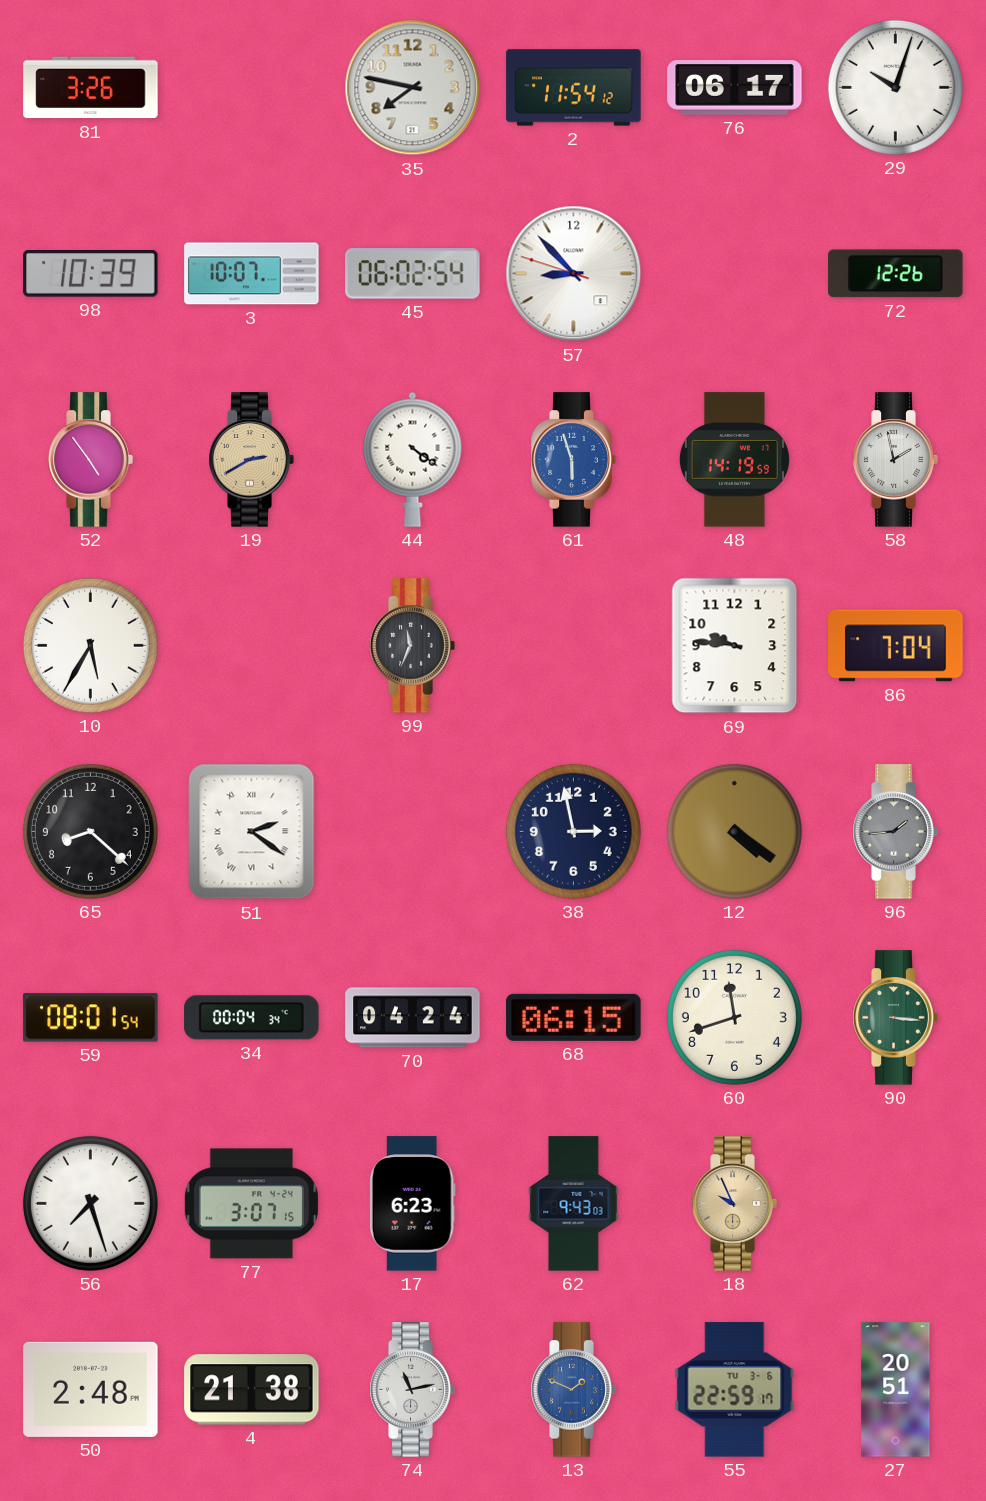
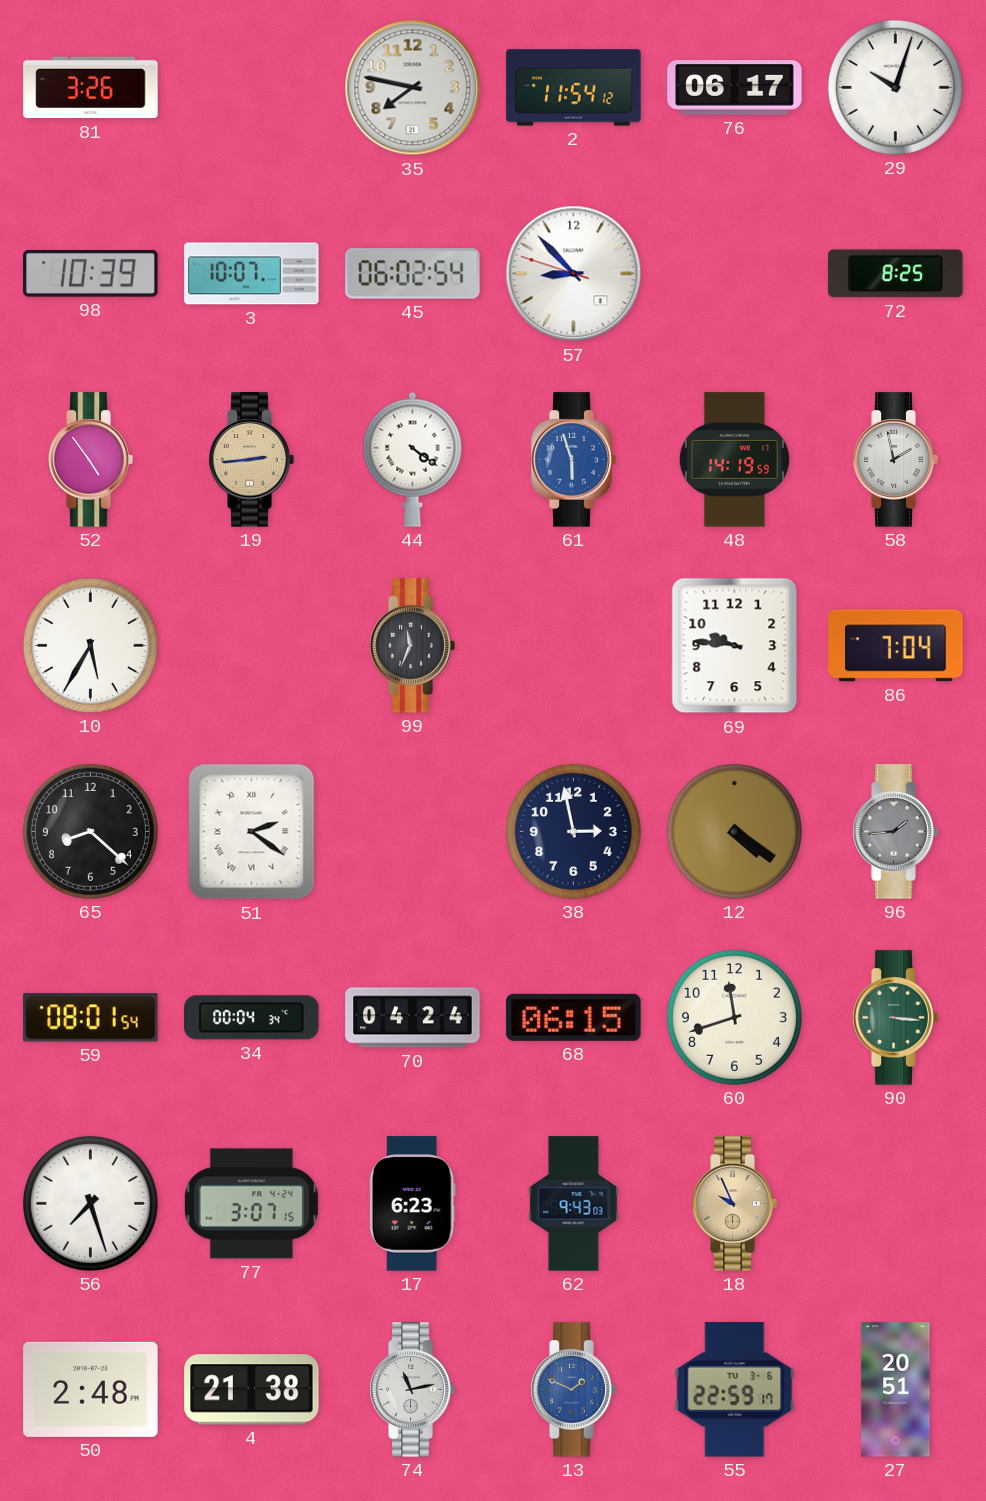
72: 12:26 -> 8:25
19: 2:40 -> 2:44
